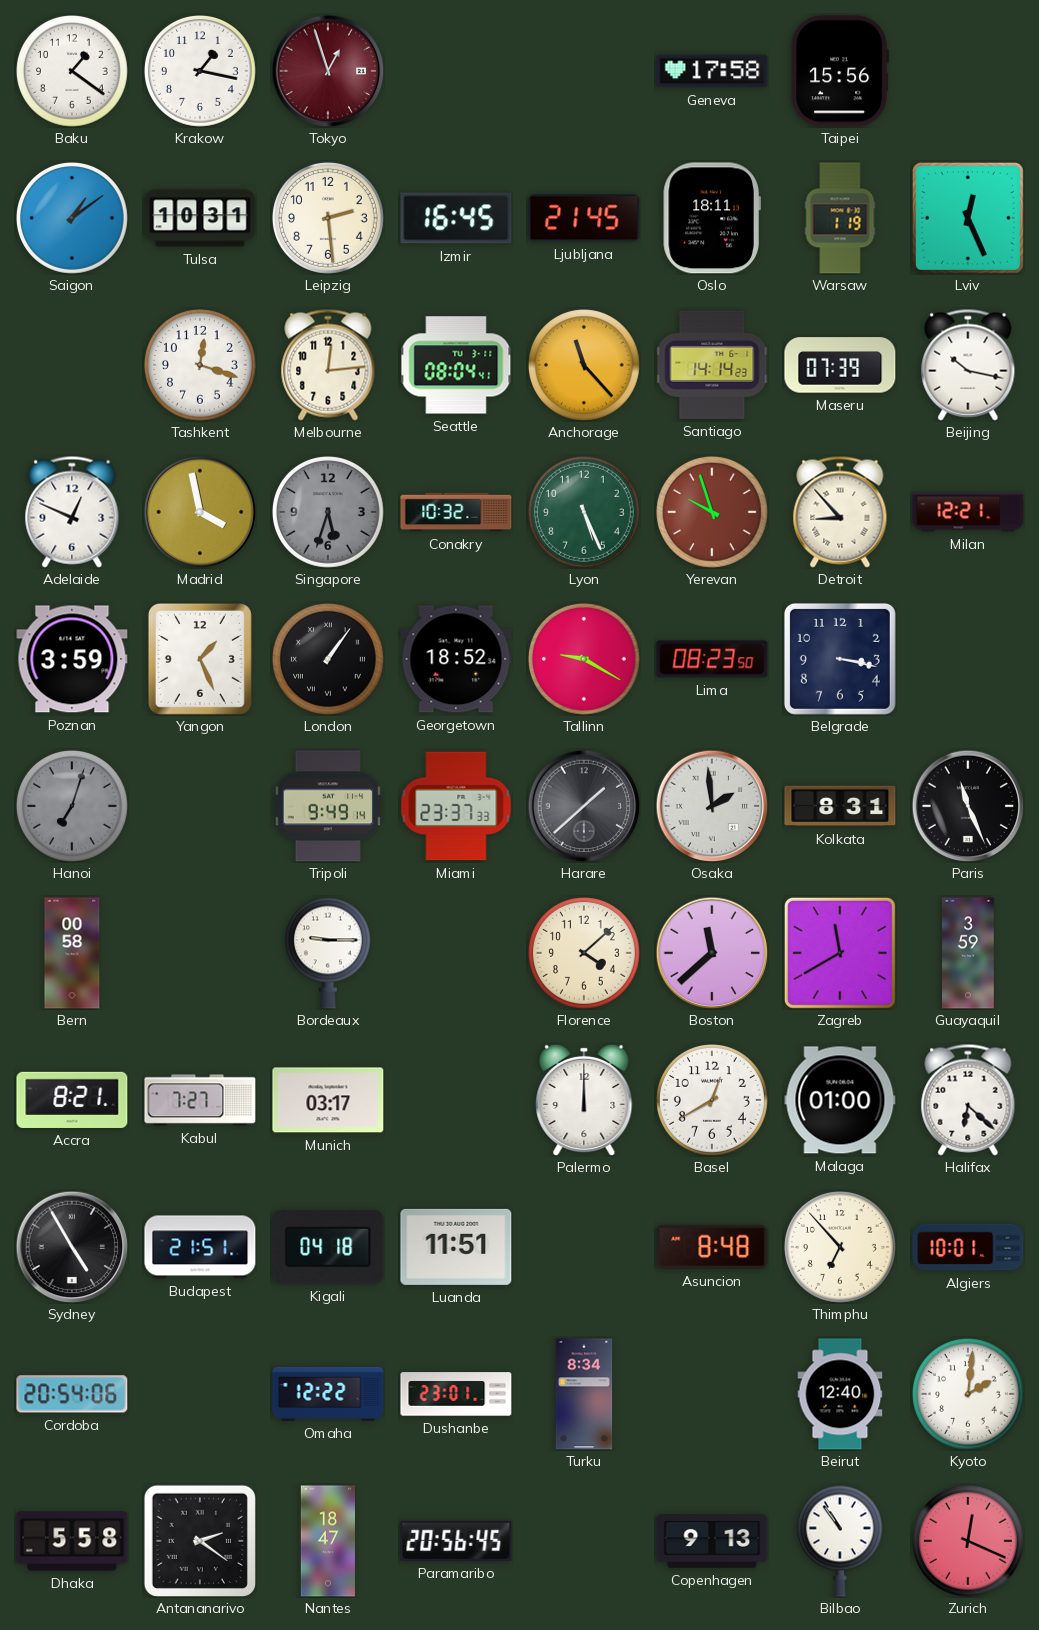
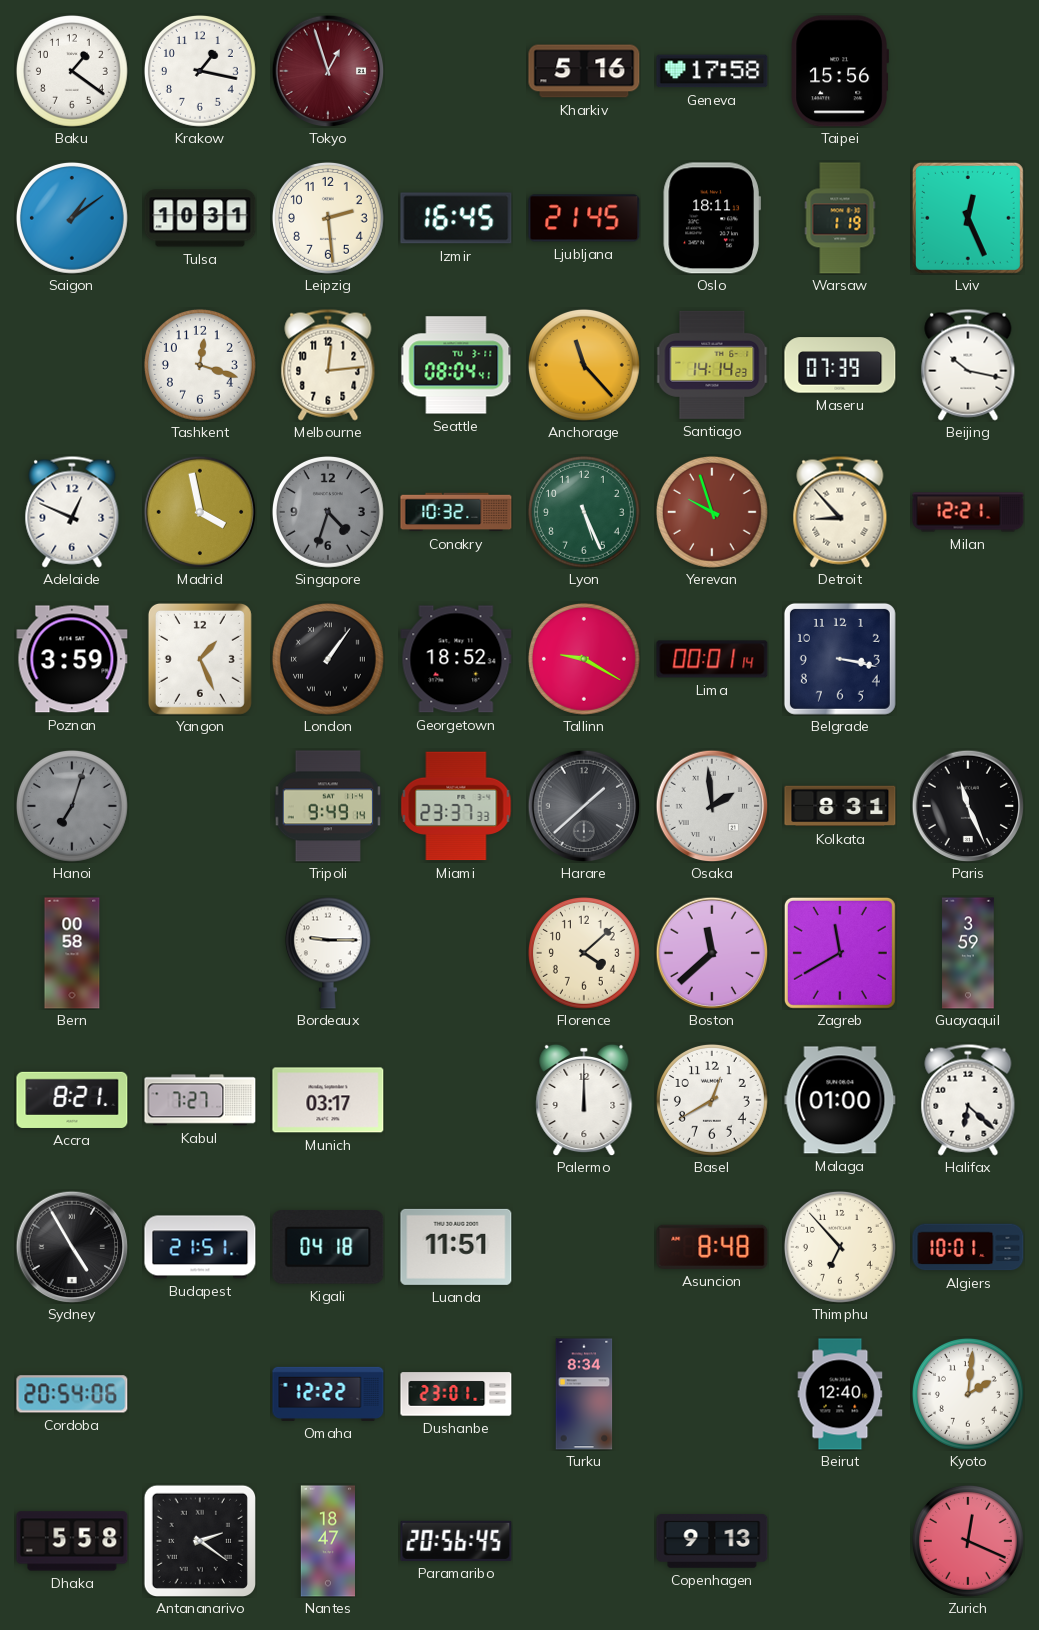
Kharkiv: none -> 5:16
Singapore: 5:33 -> 4:33
Lima: 08:23 -> 00:01
Bilbao: 10:54 -> none
